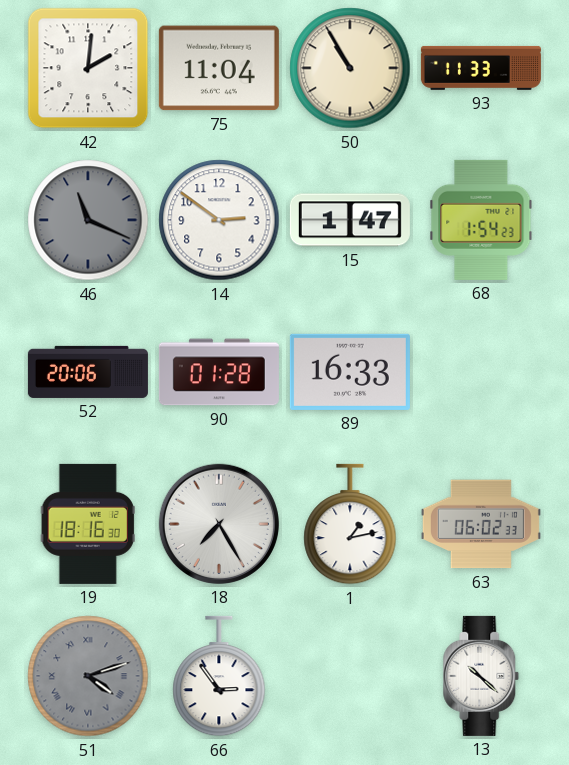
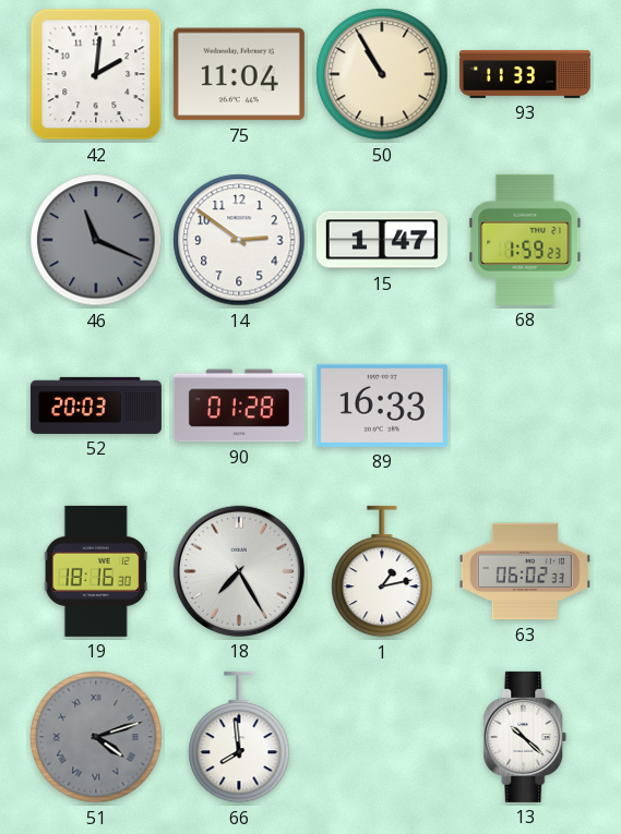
68: 1:54 -> 1:59
52: 20:06 -> 20:03
66: 2:54 -> 7:59
